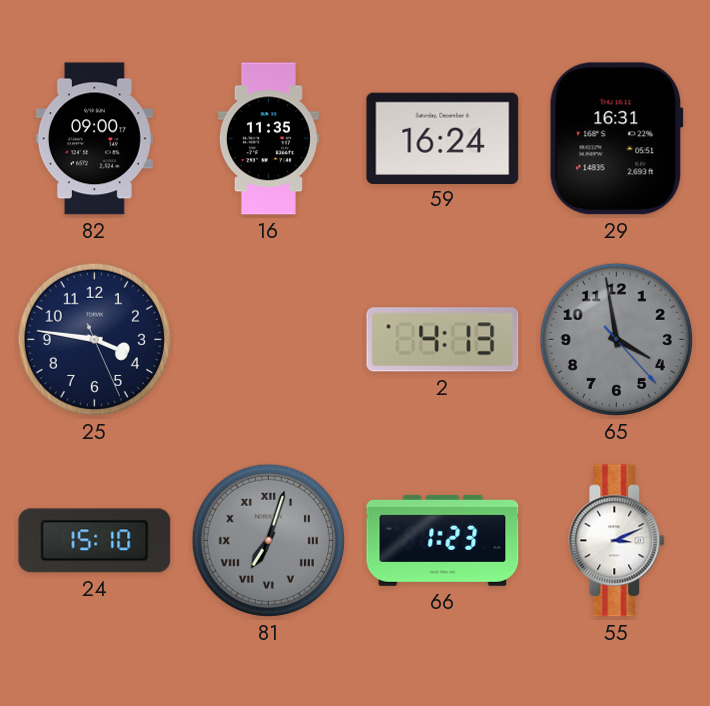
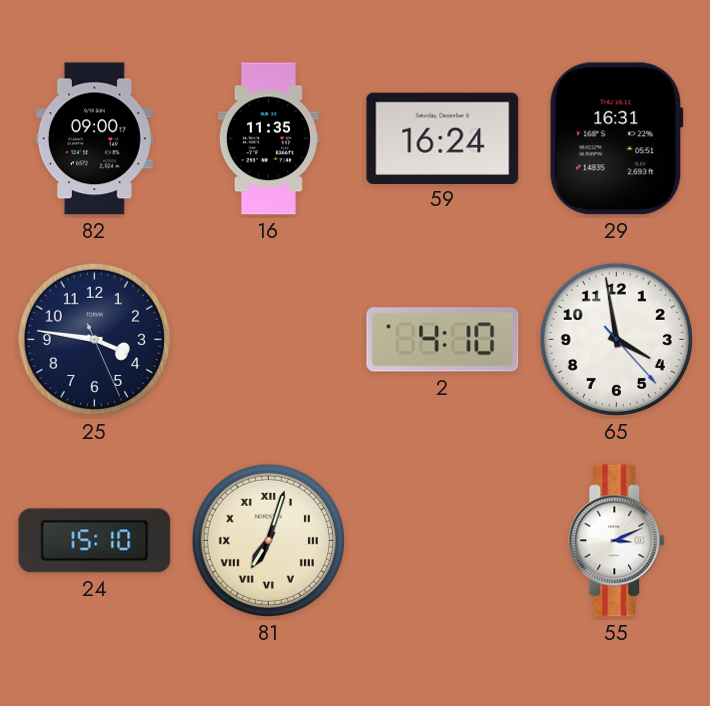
2: 4:13 -> 4:10
65 dial: grey -> white
81 dial: grey -> cream
66: 1:23 -> none
